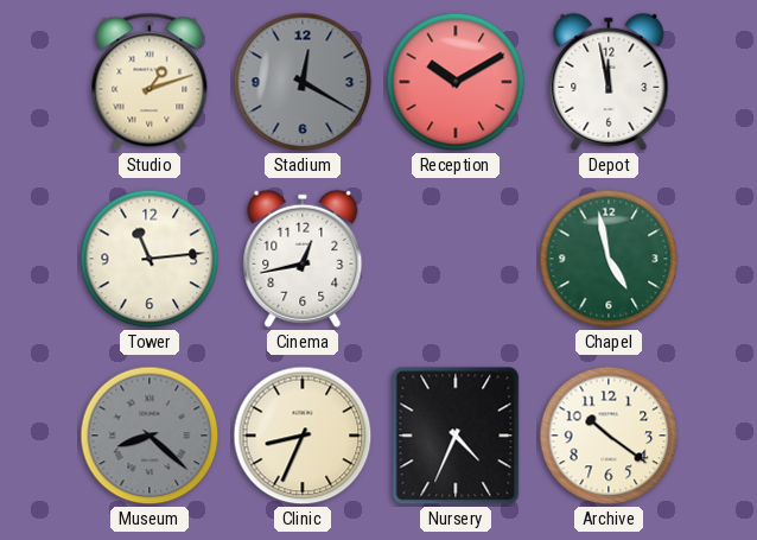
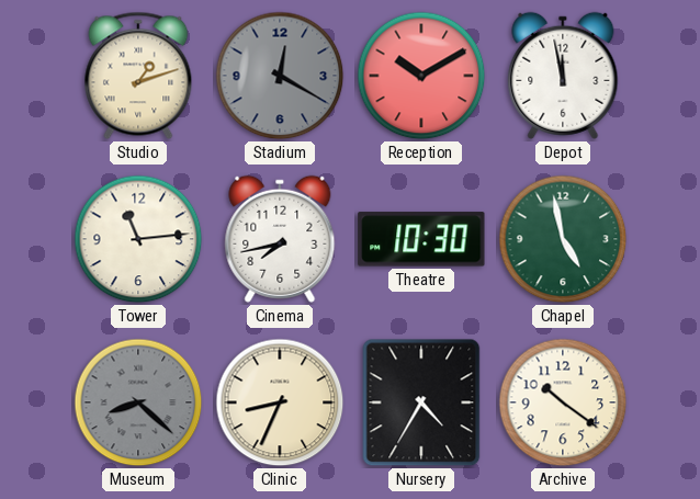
Cinema: 12:43 -> 7:43
Theatre: none -> 10:30
Nursery: 4:34 -> 4:35
